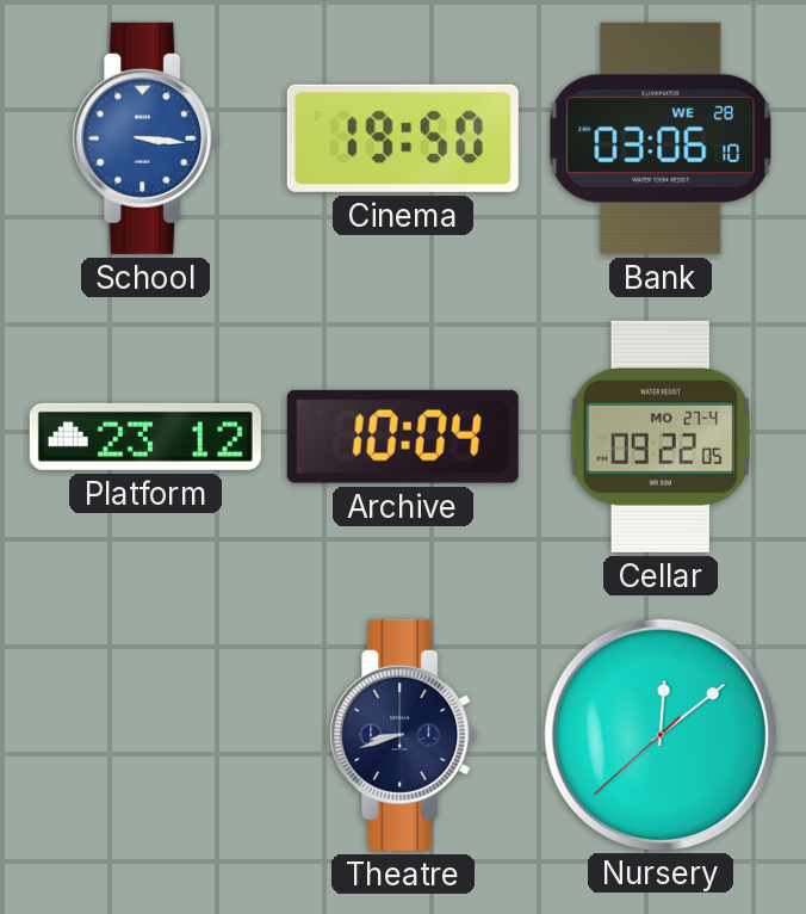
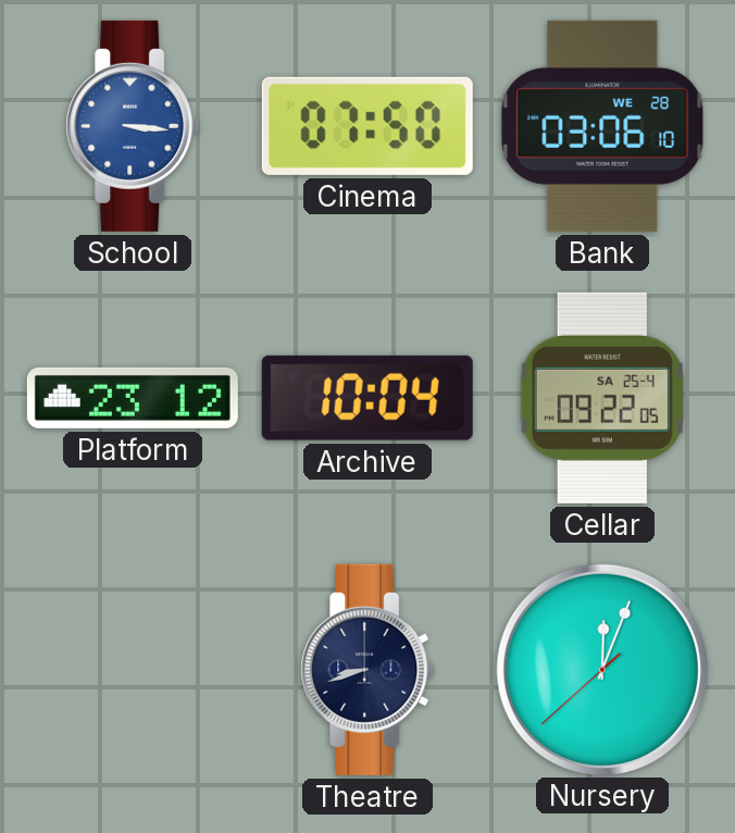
Cinema: 19:50 -> 07:50
Cellar date: MO 27-4 -> SA 25-4
Nursery: 12:08 -> 12:03
